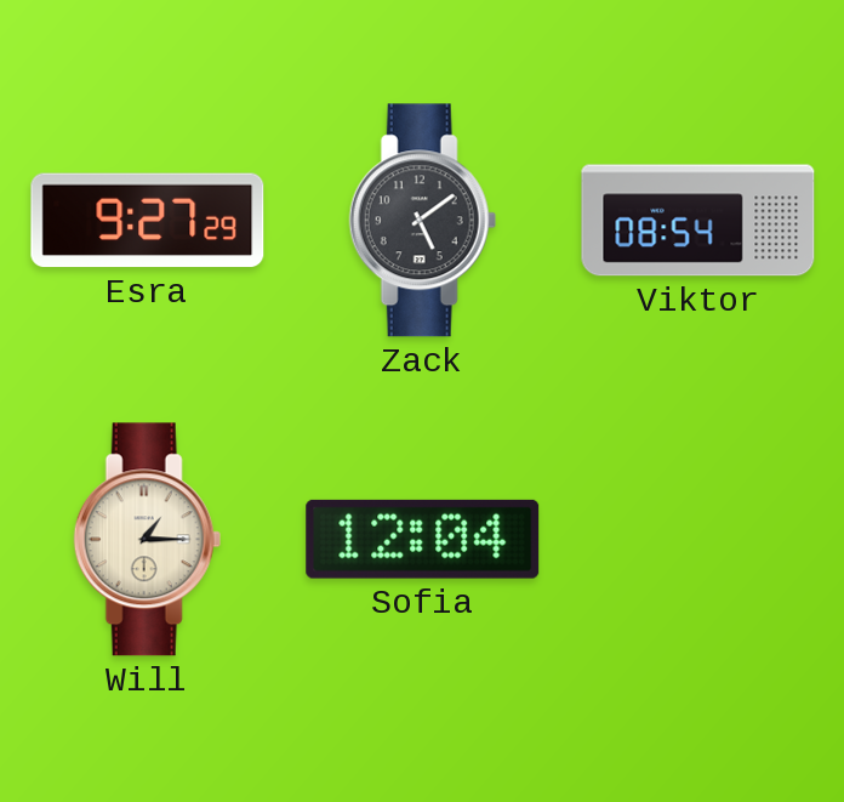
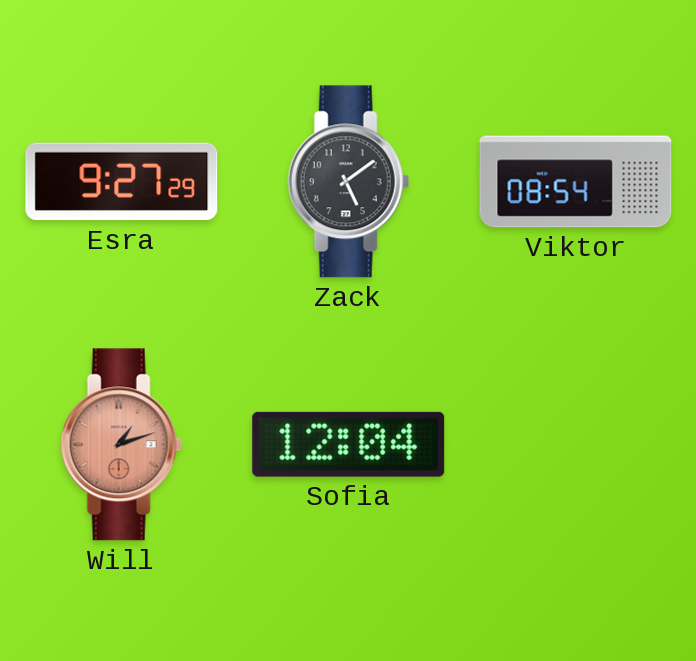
Will: 1:15 -> 1:12
Will dial: cream -> salmon
